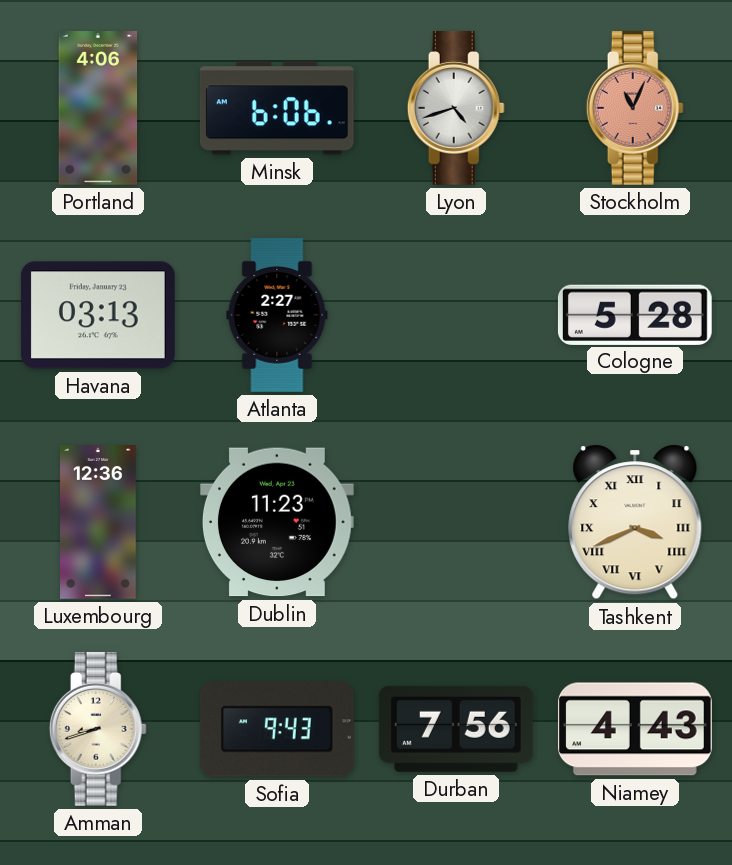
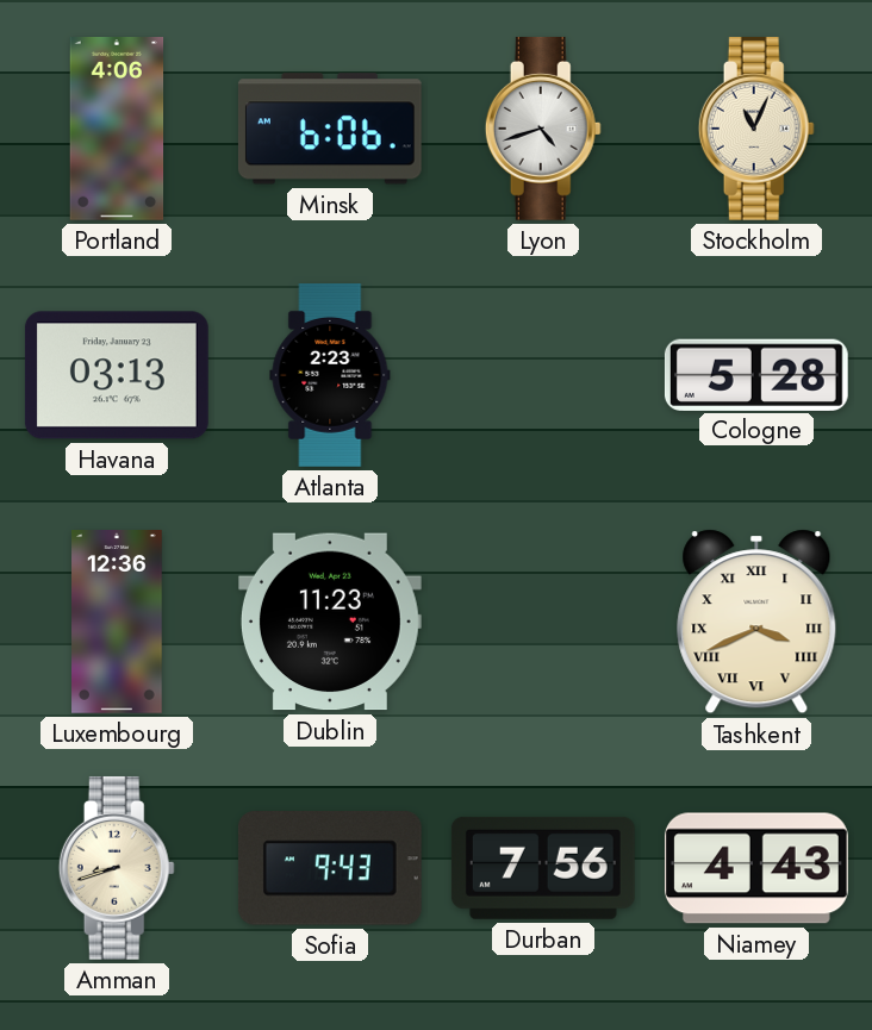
Stockholm dial: salmon -> cream
Atlanta: 2:27 -> 2:23
